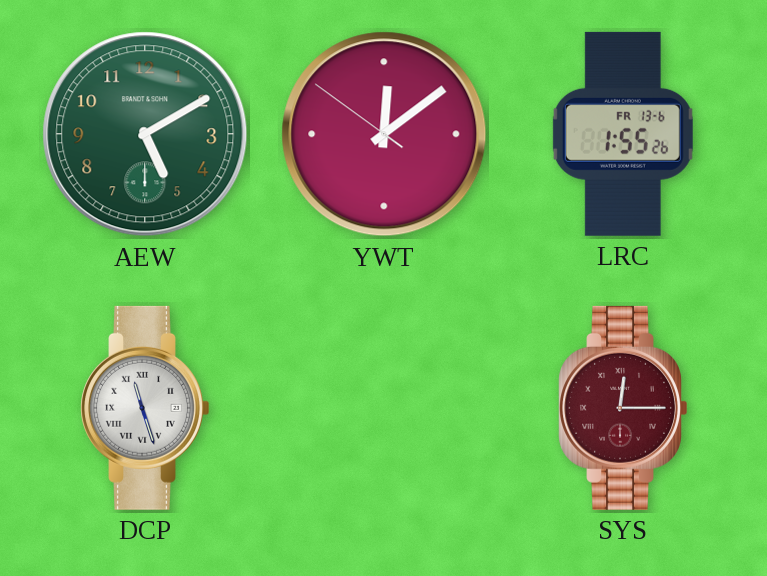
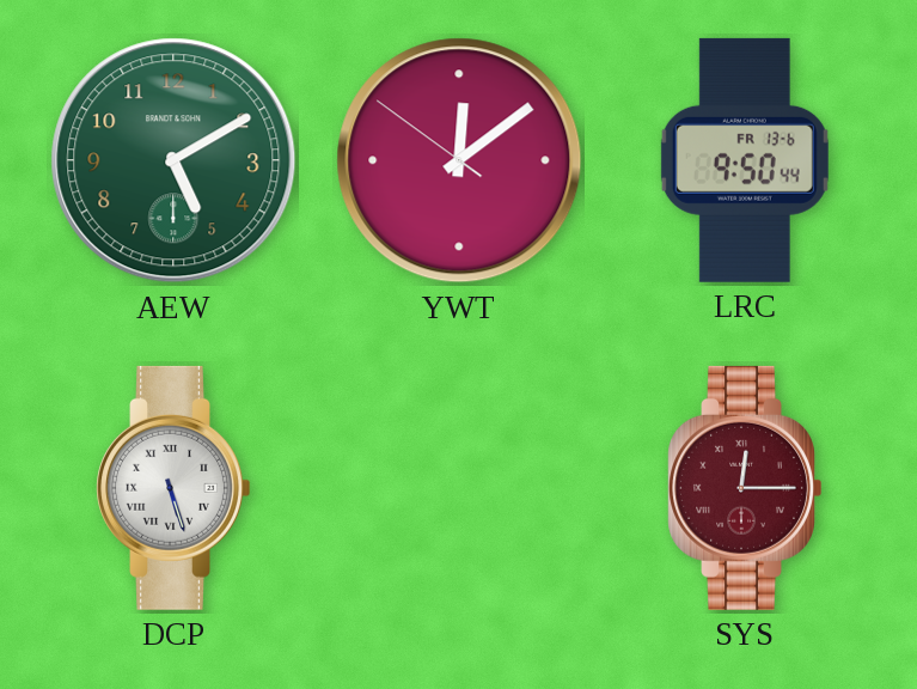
LRC: 1:55 -> 9:50
DCP: 11:27 -> 5:27
